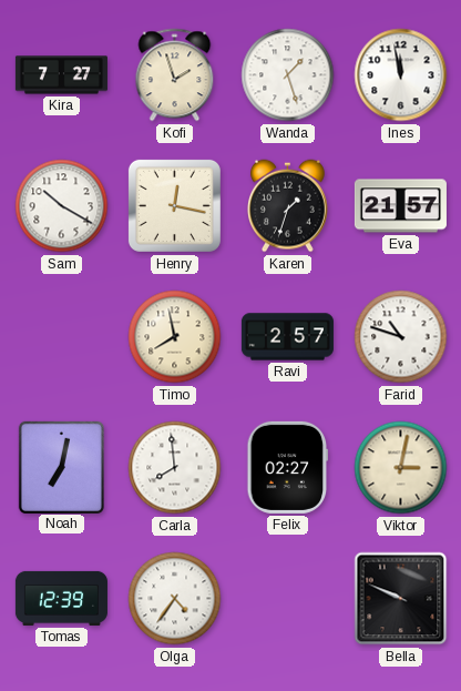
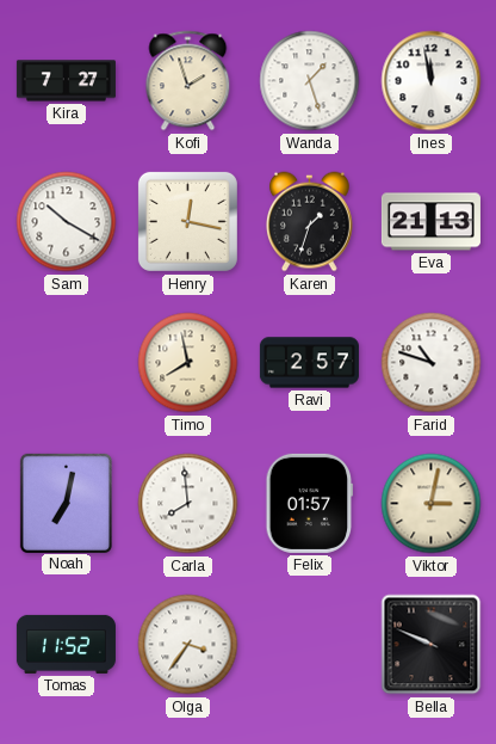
Eva: 21:57 -> 21:13
Felix: 02:27 -> 01:57
Tomas: 12:39 -> 11:52
Olga: 4:36 -> 3:36
